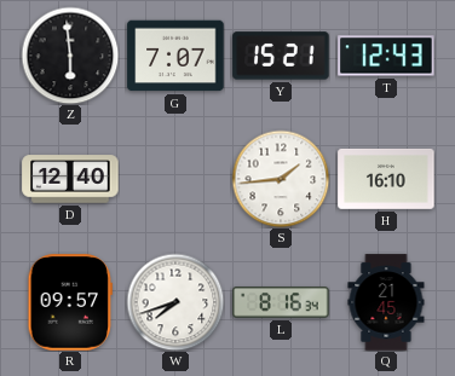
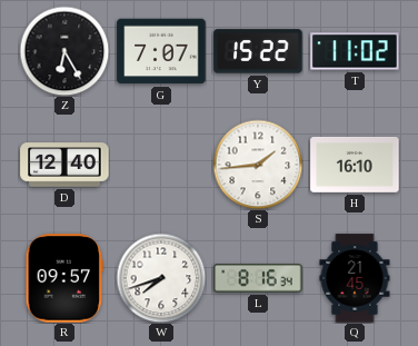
Z: 5:59 -> 6:25
Y: 15:21 -> 15:22
T: 12:43 -> 11:02
